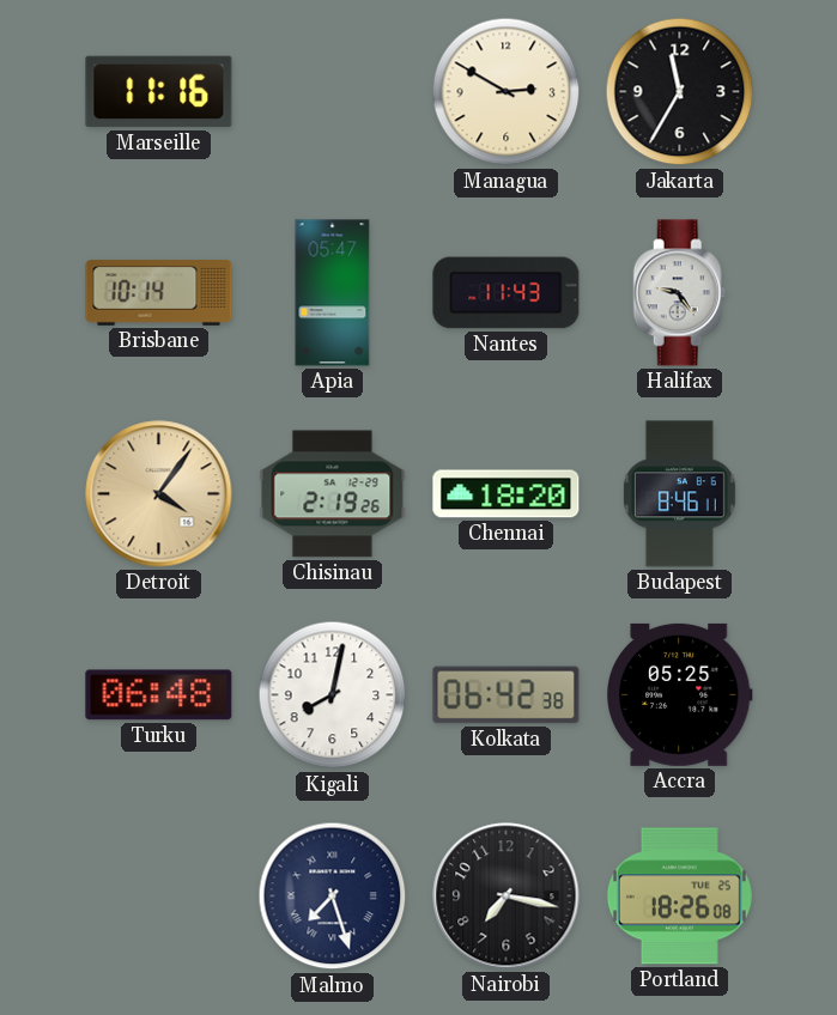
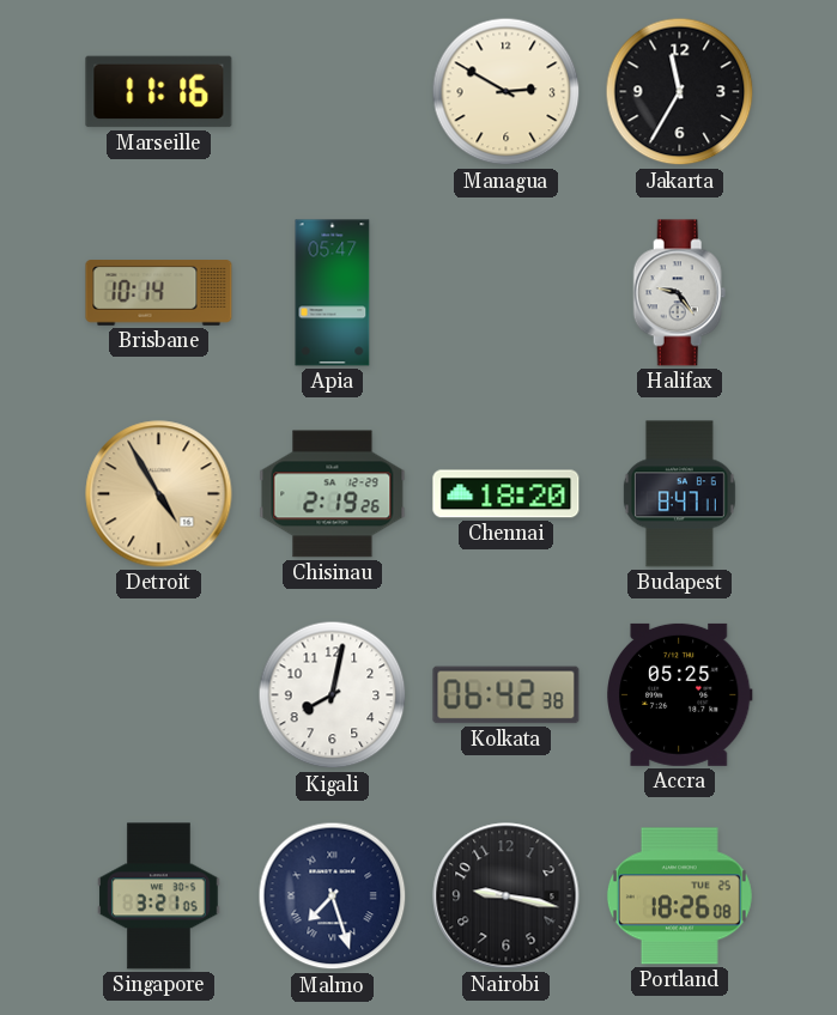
Nantes: 11:43 -> none
Detroit: 4:06 -> 4:55
Budapest: 8:46 -> 8:47
Turku: 06:48 -> none
Singapore: none -> 3:21
Nairobi: 7:17 -> 9:17
